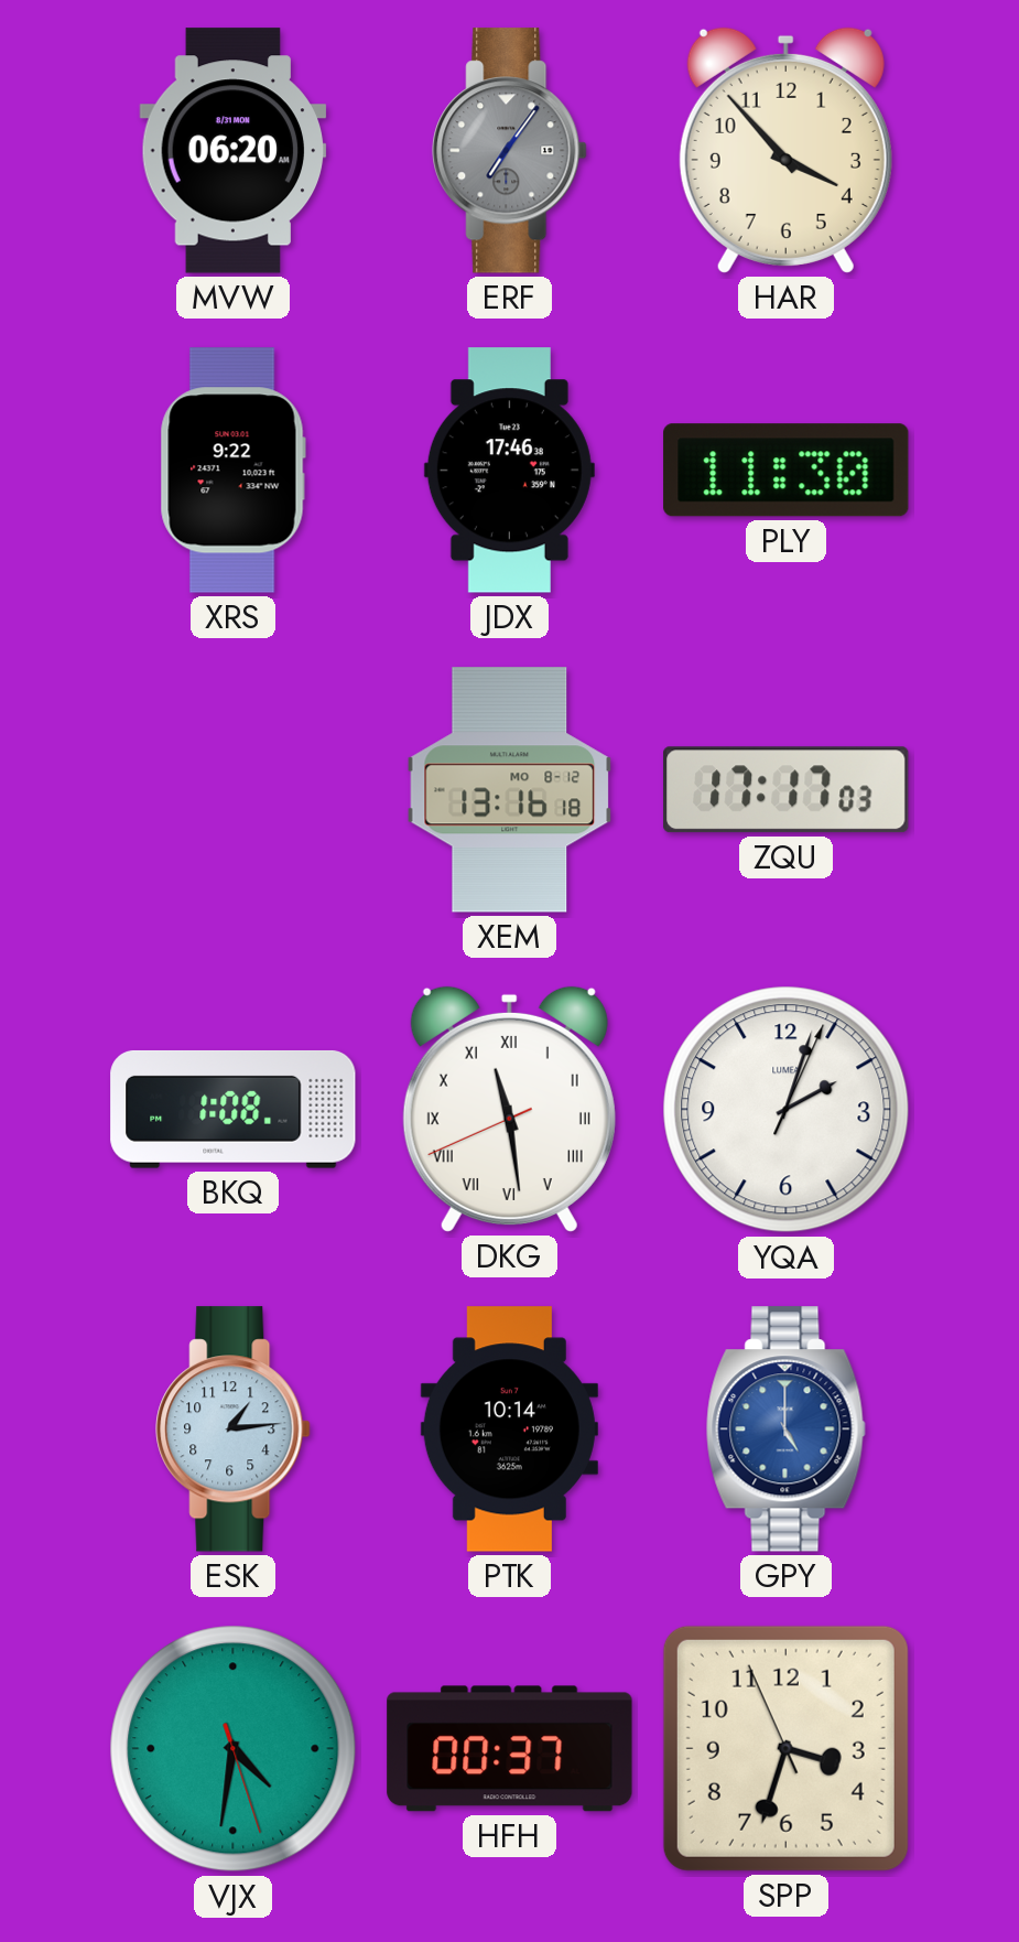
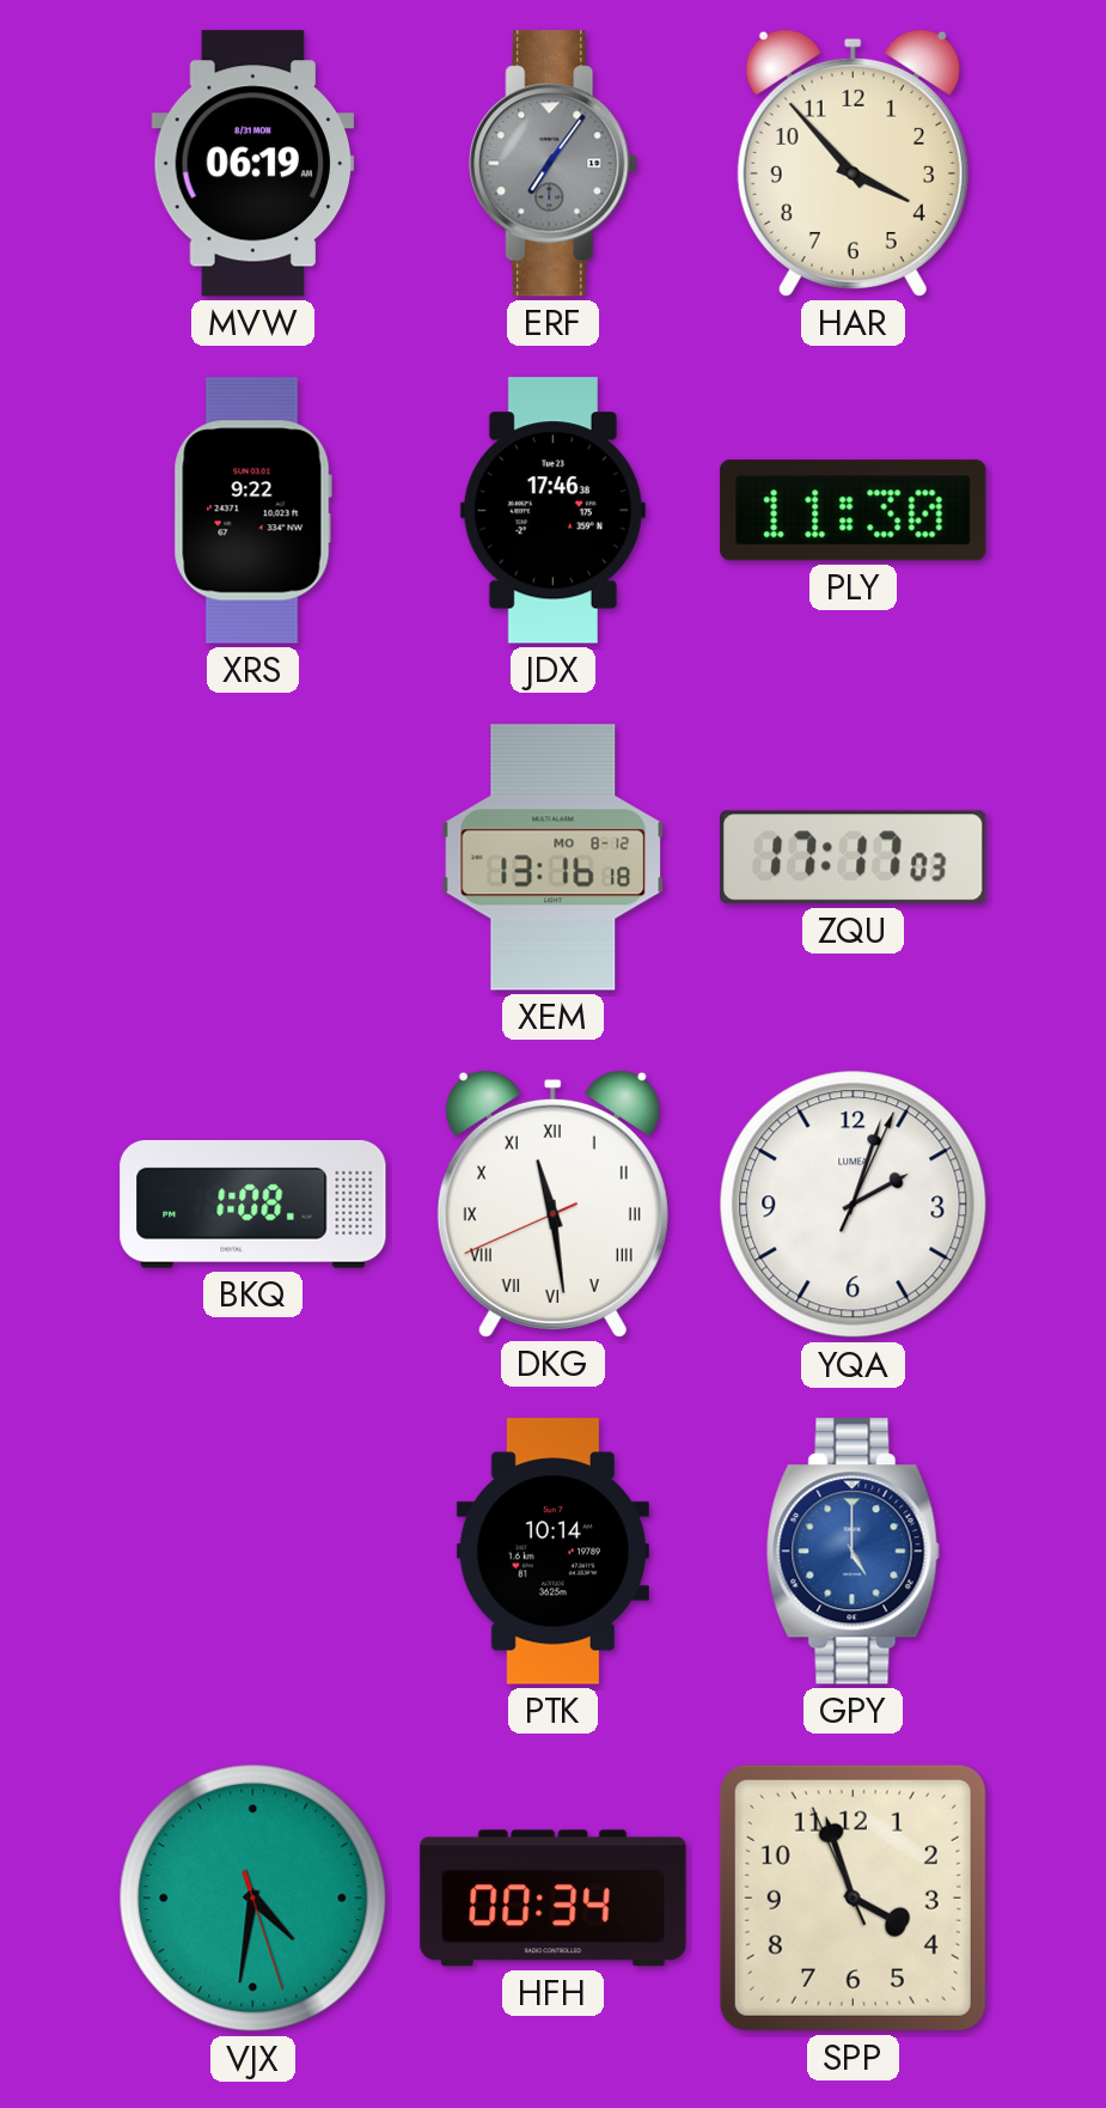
MVW: 06:20 -> 06:19
ESK: 1:14 -> none
HFH: 00:37 -> 00:34
SPP: 3:32 -> 3:56
